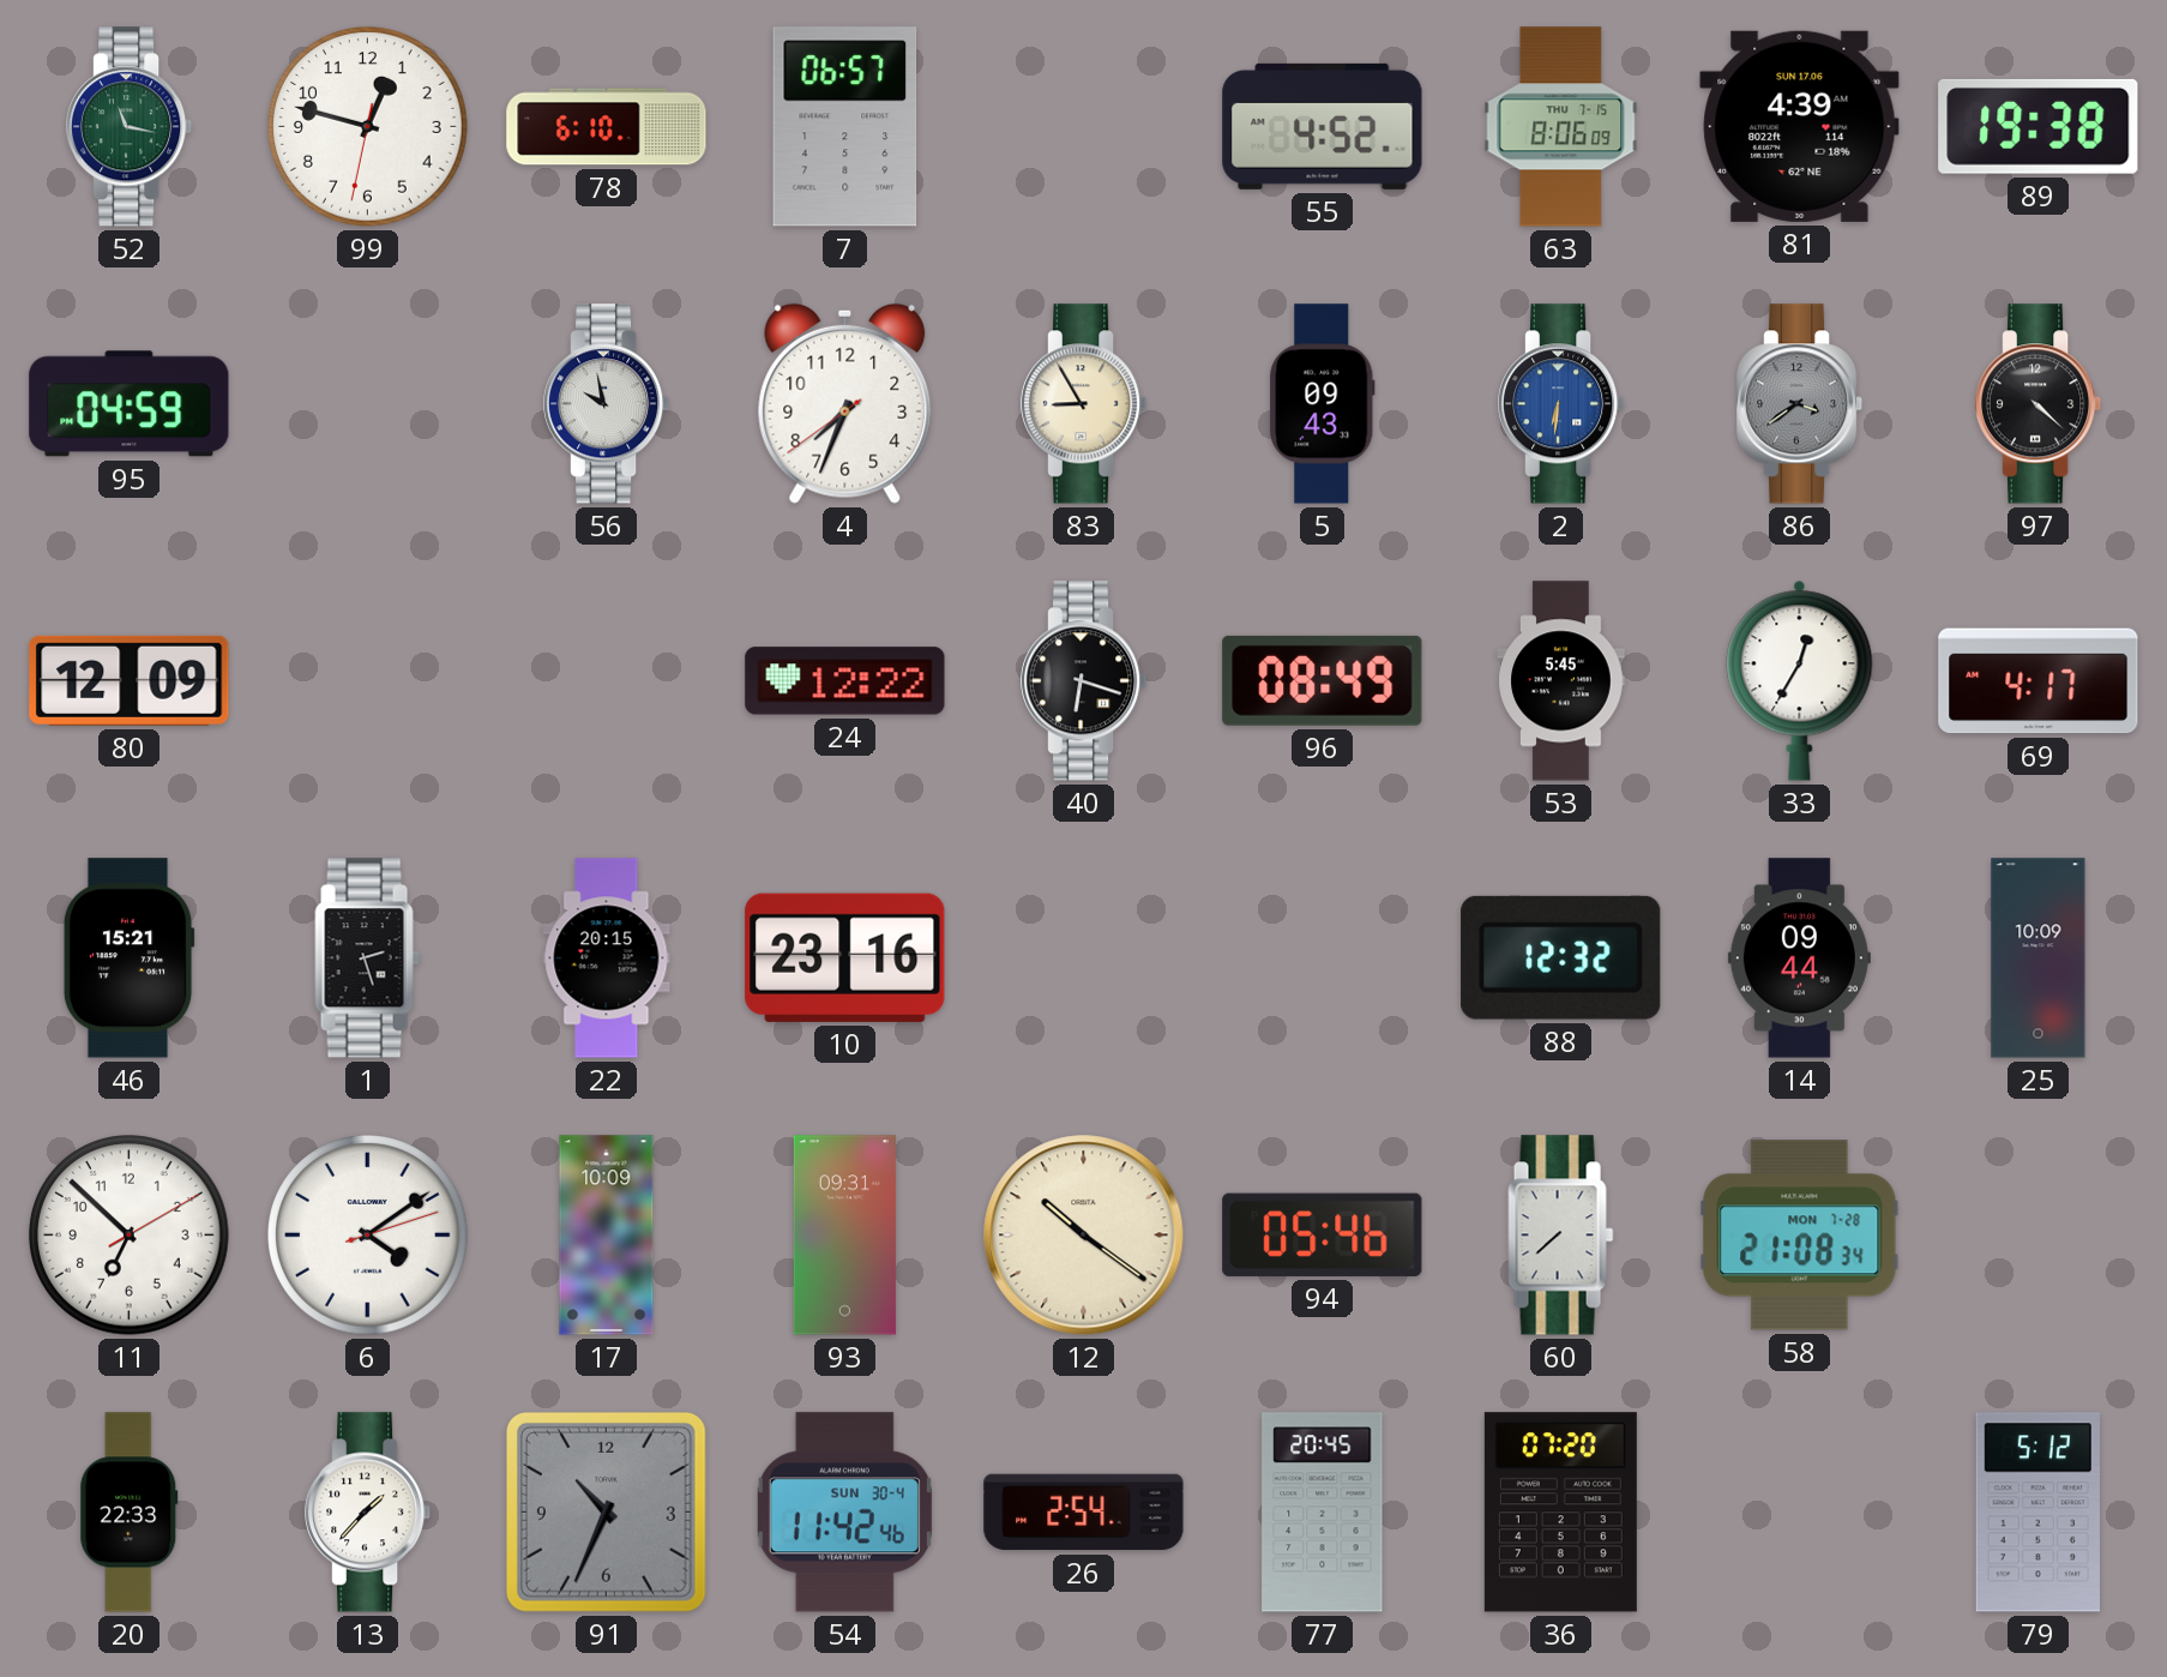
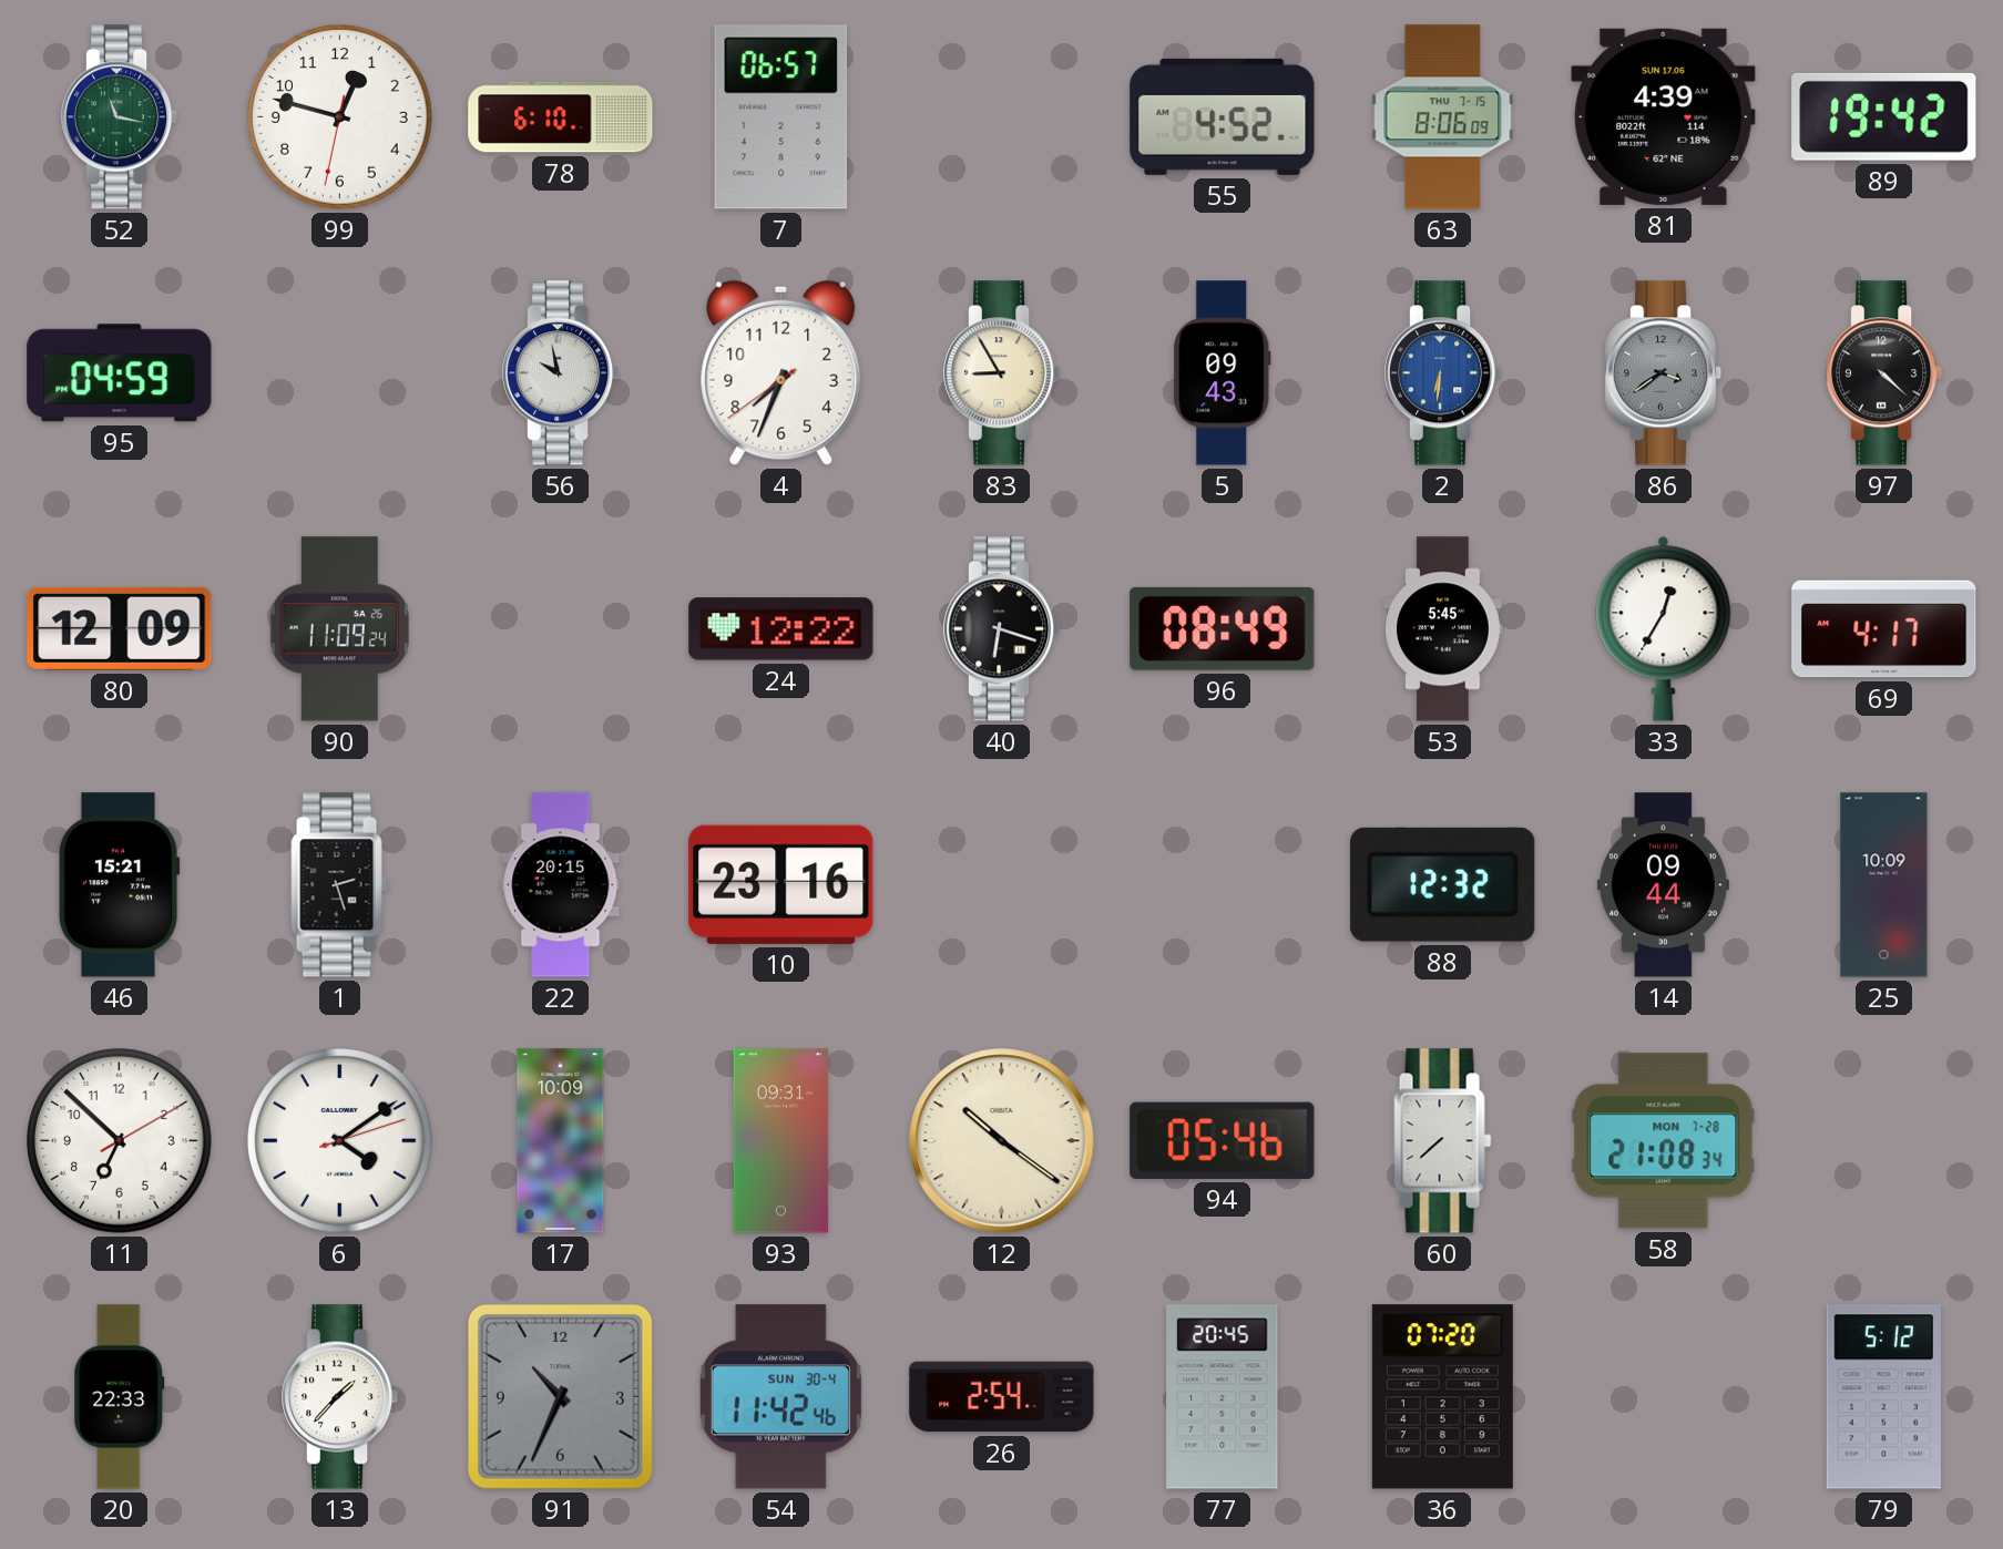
89: 19:38 -> 19:42
90: none -> 11:09
